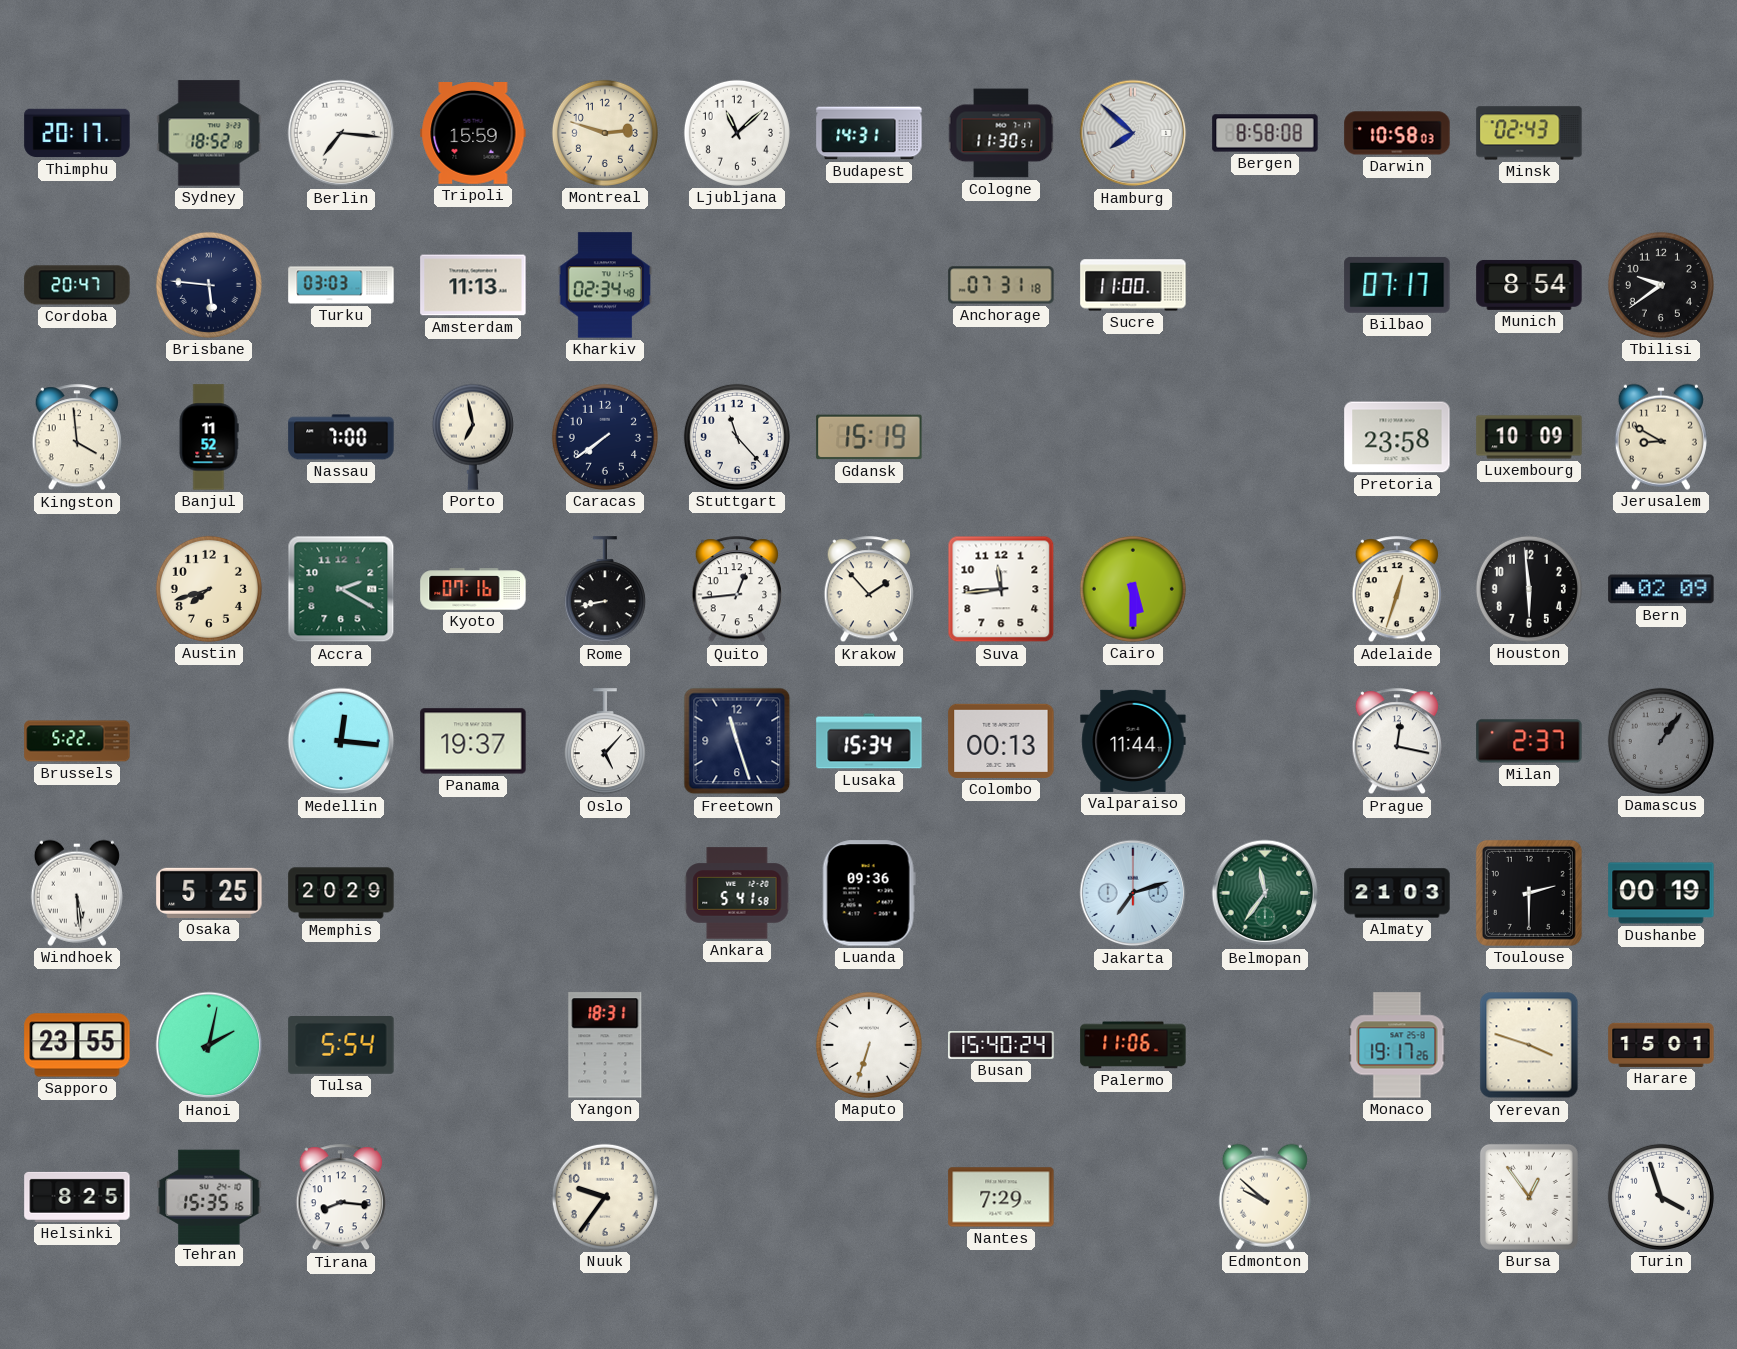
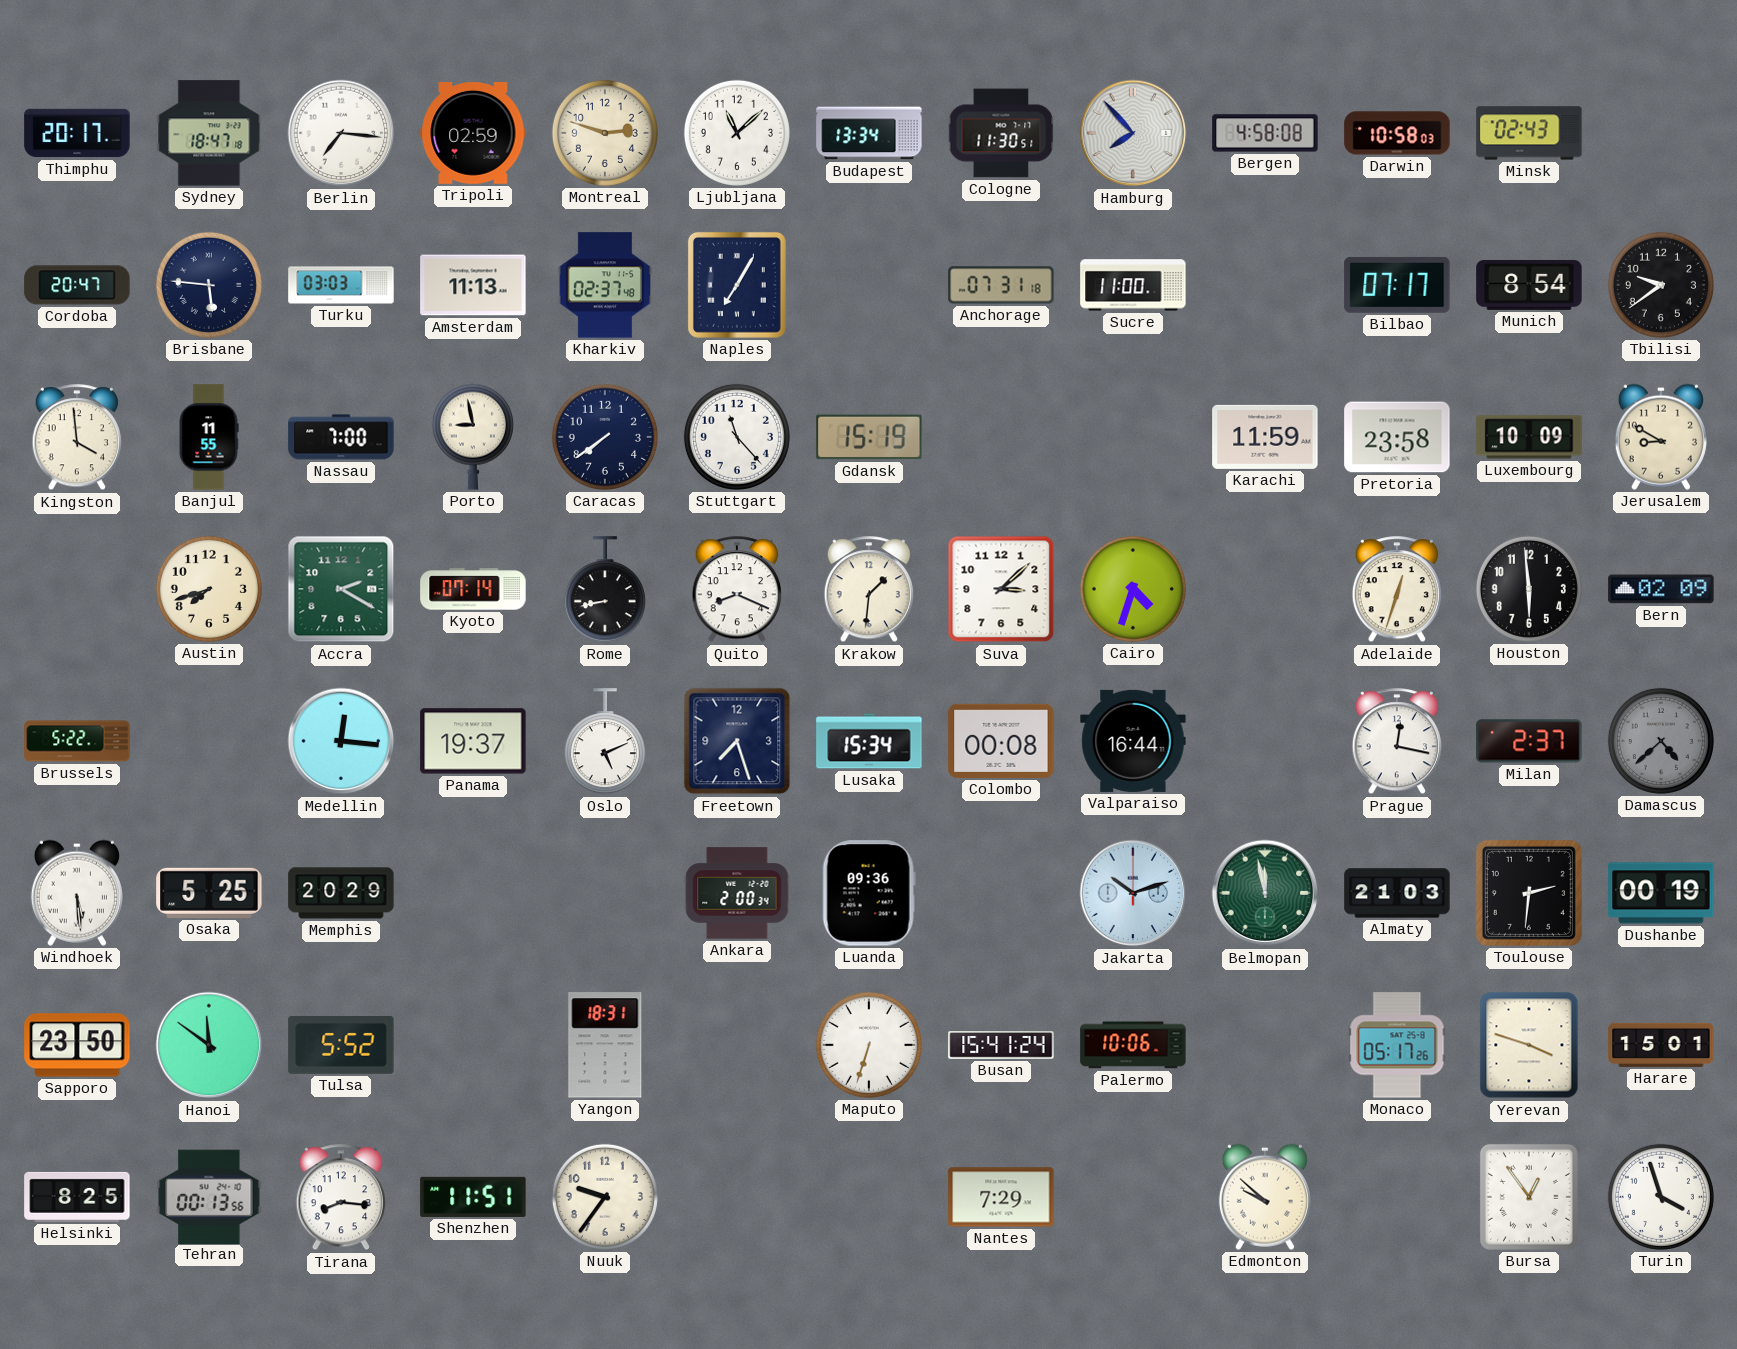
Sydney: 18:52 -> 18:47
Tripoli: 15:59 -> 02:59
Budapest: 14:31 -> 13:34
Hamburg: 7:52 -> 7:53
Bergen: 8:58 -> 4:58
Kharkiv: 02:34 -> 02:37
Naples: none -> 7:05
Banjul: 11:52 -> 11:55
Porto: 6:58 -> 8:58
Karachi: none -> 11:59
Kyoto: 07:16 -> 07:14
Quito: 12:44 -> 8:19
Krakow: 1:53 -> 1:31
Suva: 11:44 -> 3:08
Cairo: 5:30 -> 4:33
Oslo: 5:07 -> 5:11
Freetown: 11:27 -> 7:27
Colombo: 00:13 -> 00:08
Valparaiso: 11:44 -> 16:44
Damascus: 1:06 -> 4:38
Ankara: 5:41 -> 2:00
Jakarta: 7:12 -> 10:12
Belmopan: 11:36 -> 11:58
Toulouse: 2:30 -> 2:31
Sapporo: 23:55 -> 23:50
Hanoi: 2:02 -> 11:51
Tulsa: 5:54 -> 5:52
Busan: 15:40 -> 15:41
Palermo: 11:06 -> 10:06
Monaco: 19:17 -> 05:17
Tehran: 15:35 -> 00:13
Shenzhen: none -> 11:51
